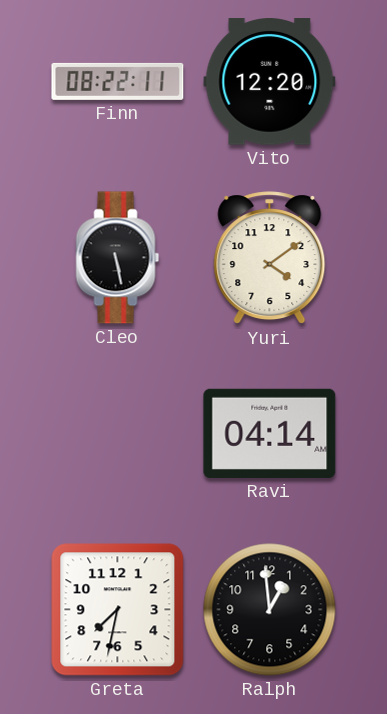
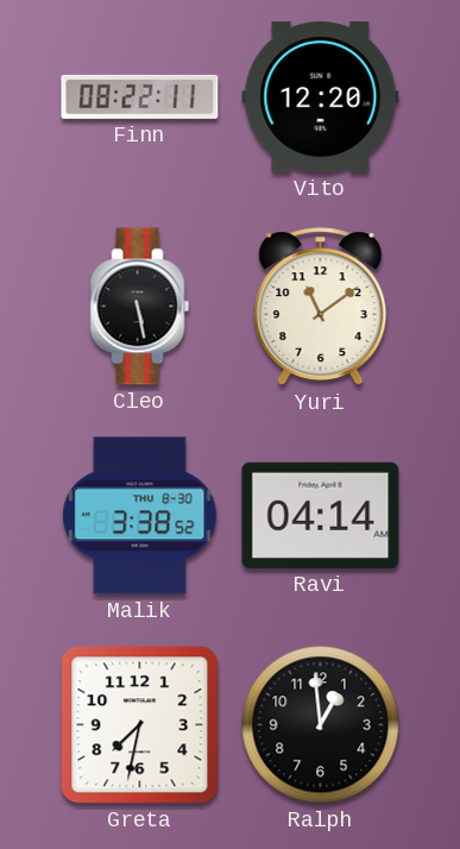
Yuri: 4:09 -> 11:09
Malik: none -> 3:38
